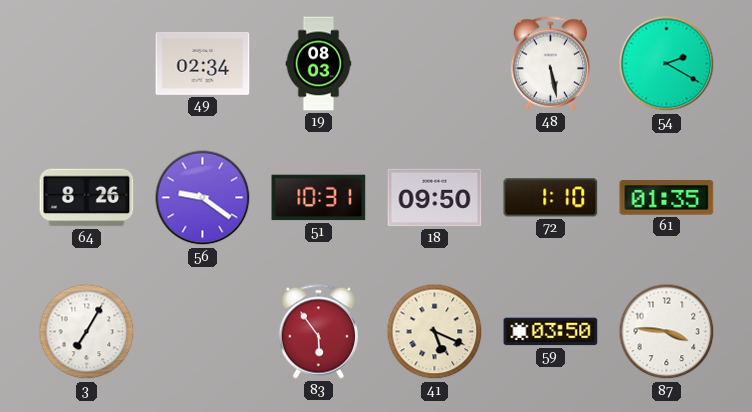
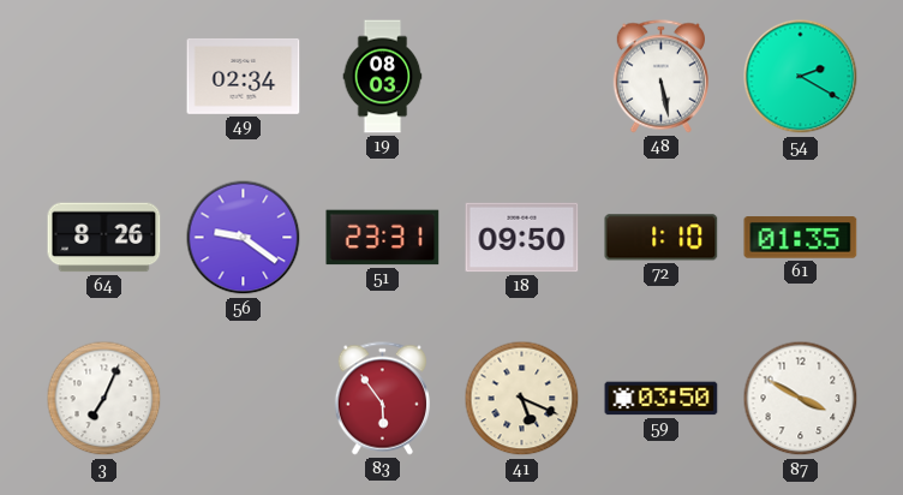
51: 10:31 -> 23:31
3: 7:05 -> 7:04
87: 3:46 -> 3:50
